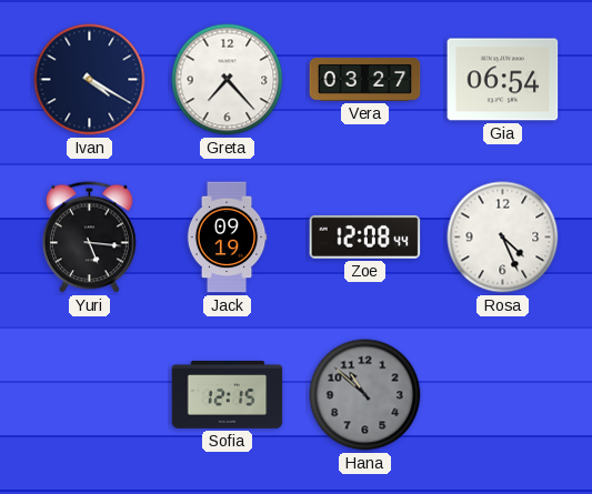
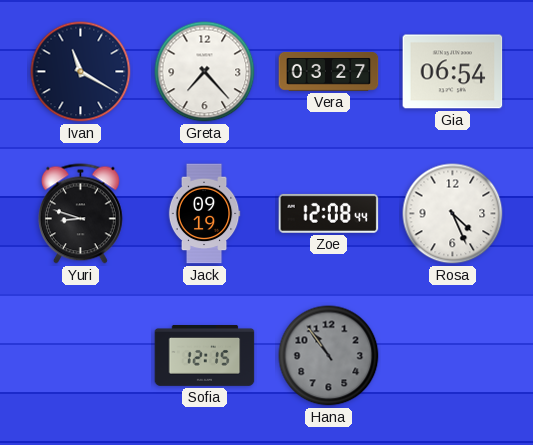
Ivan: 4:20 -> 11:20
Yuri: 5:16 -> 8:48
Hana: 10:52 -> 10:54
